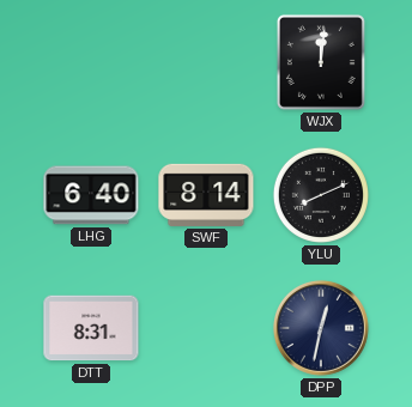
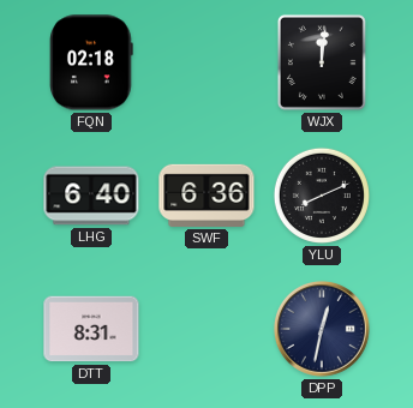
FQN: none -> 02:18
SWF: 8:14 -> 6:36
